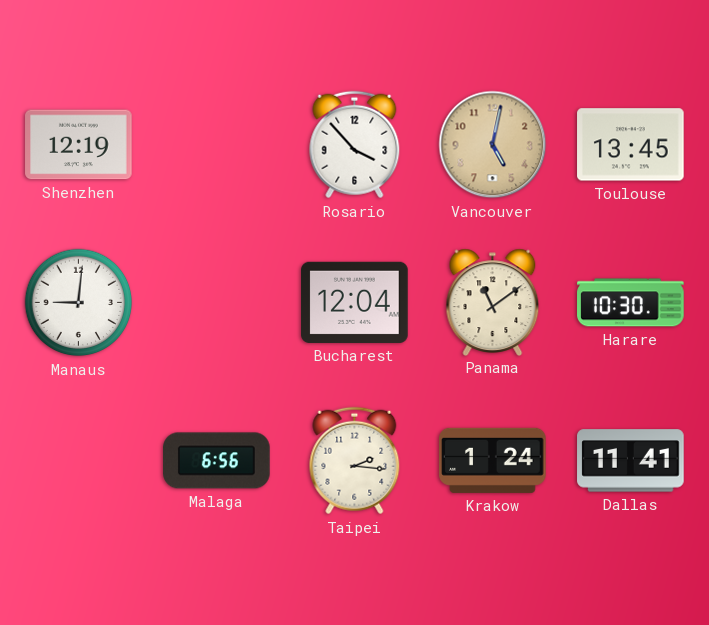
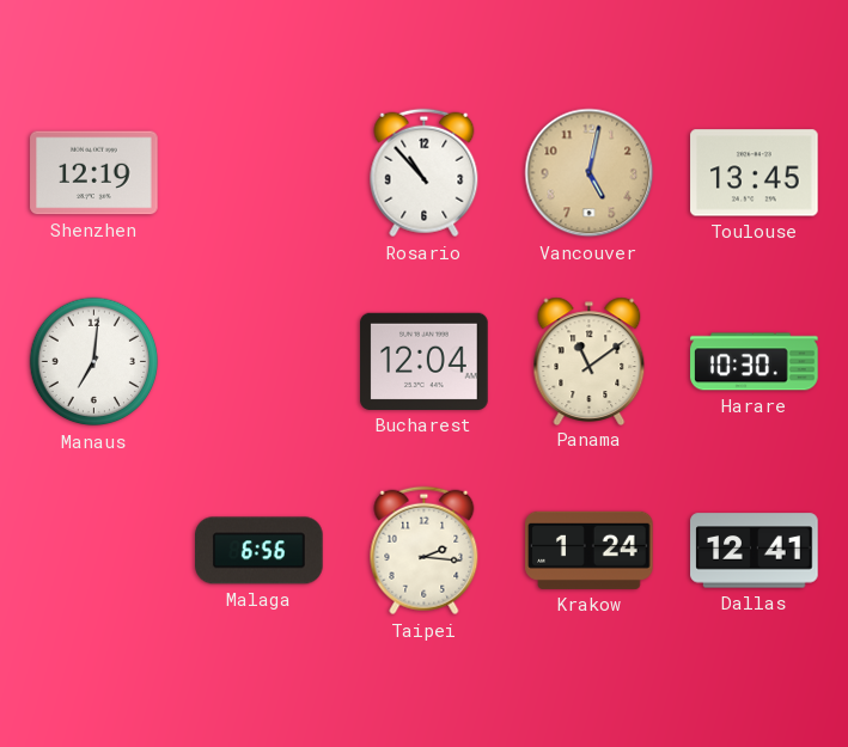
Rosario: 3:53 -> 10:53
Manaus: 9:01 -> 7:01
Dallas: 11:41 -> 12:41
